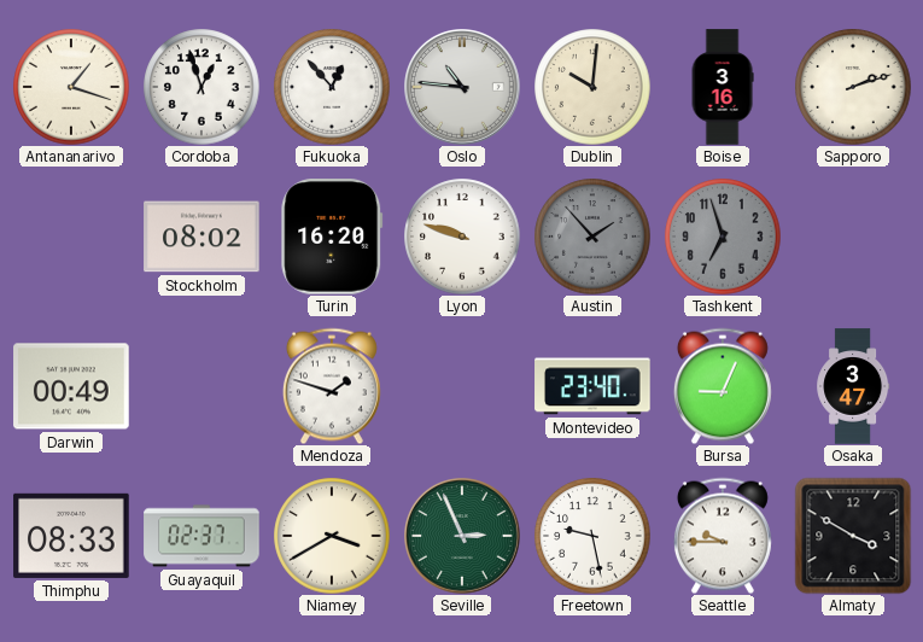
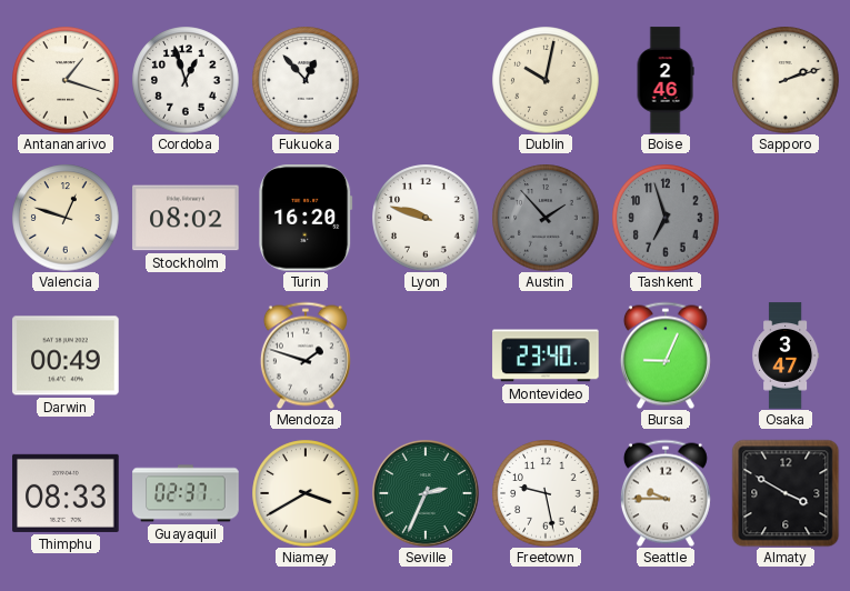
Oslo: 10:46 -> none
Dublin: 10:01 -> 10:02
Boise: 3:16 -> 2:46
Valencia: none -> 12:48
Seville: 2:56 -> 2:34
